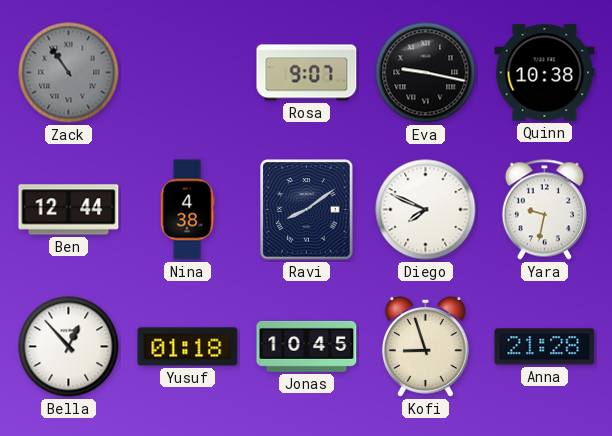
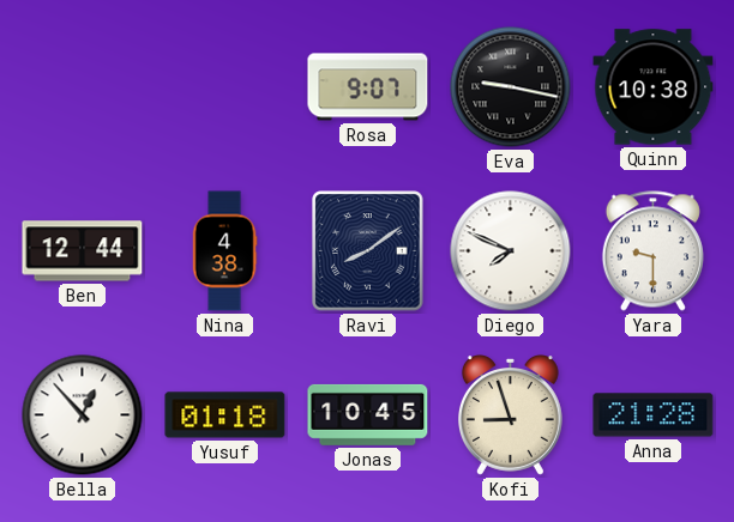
Zack: 10:54 -> none
Yara: 9:32 -> 9:30
